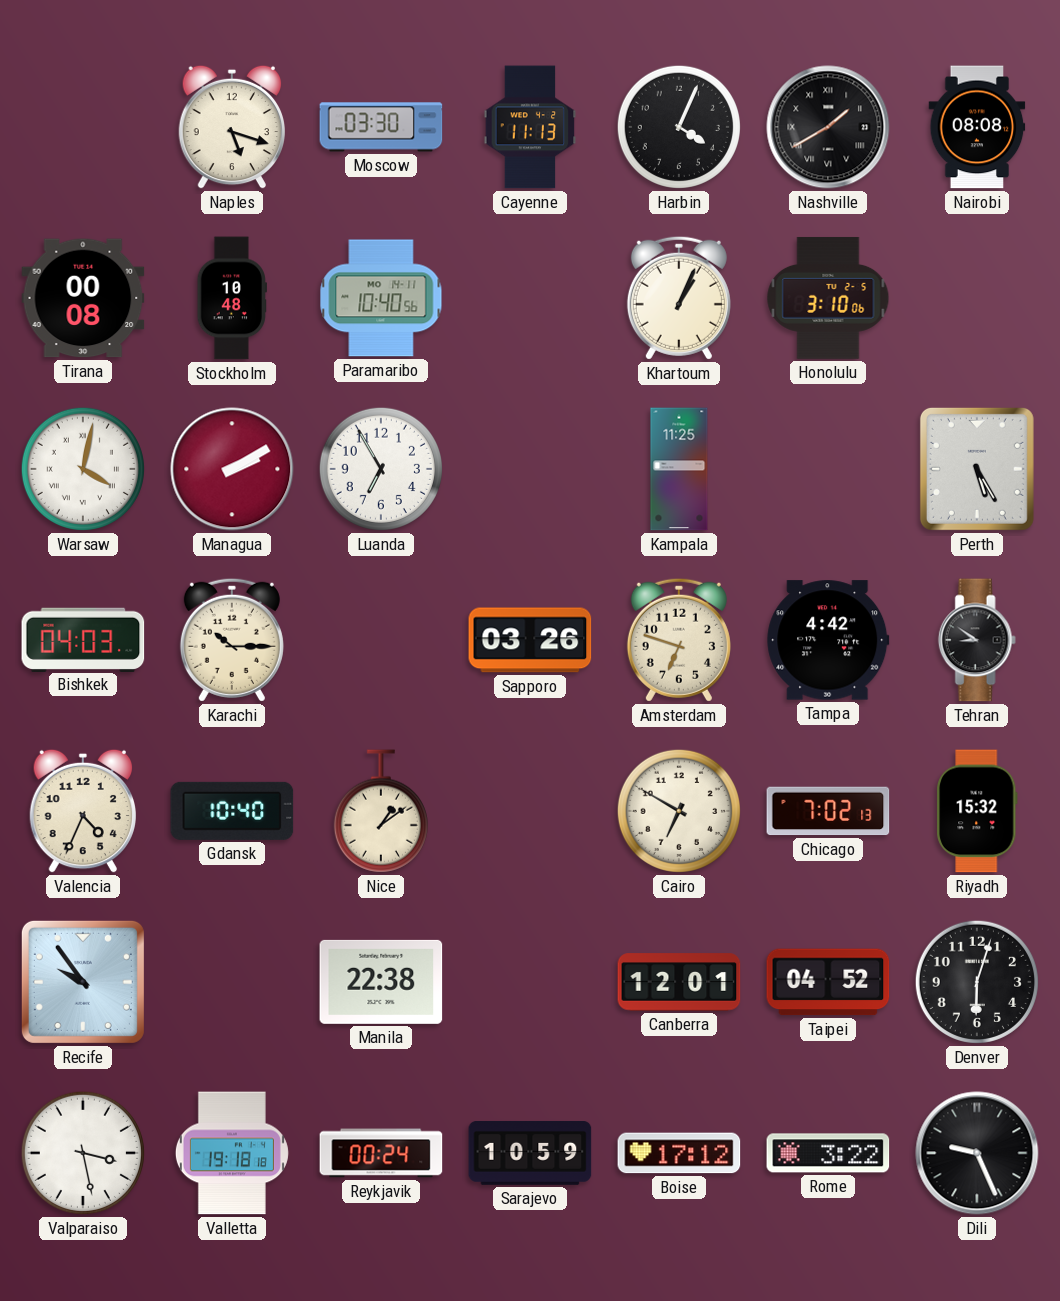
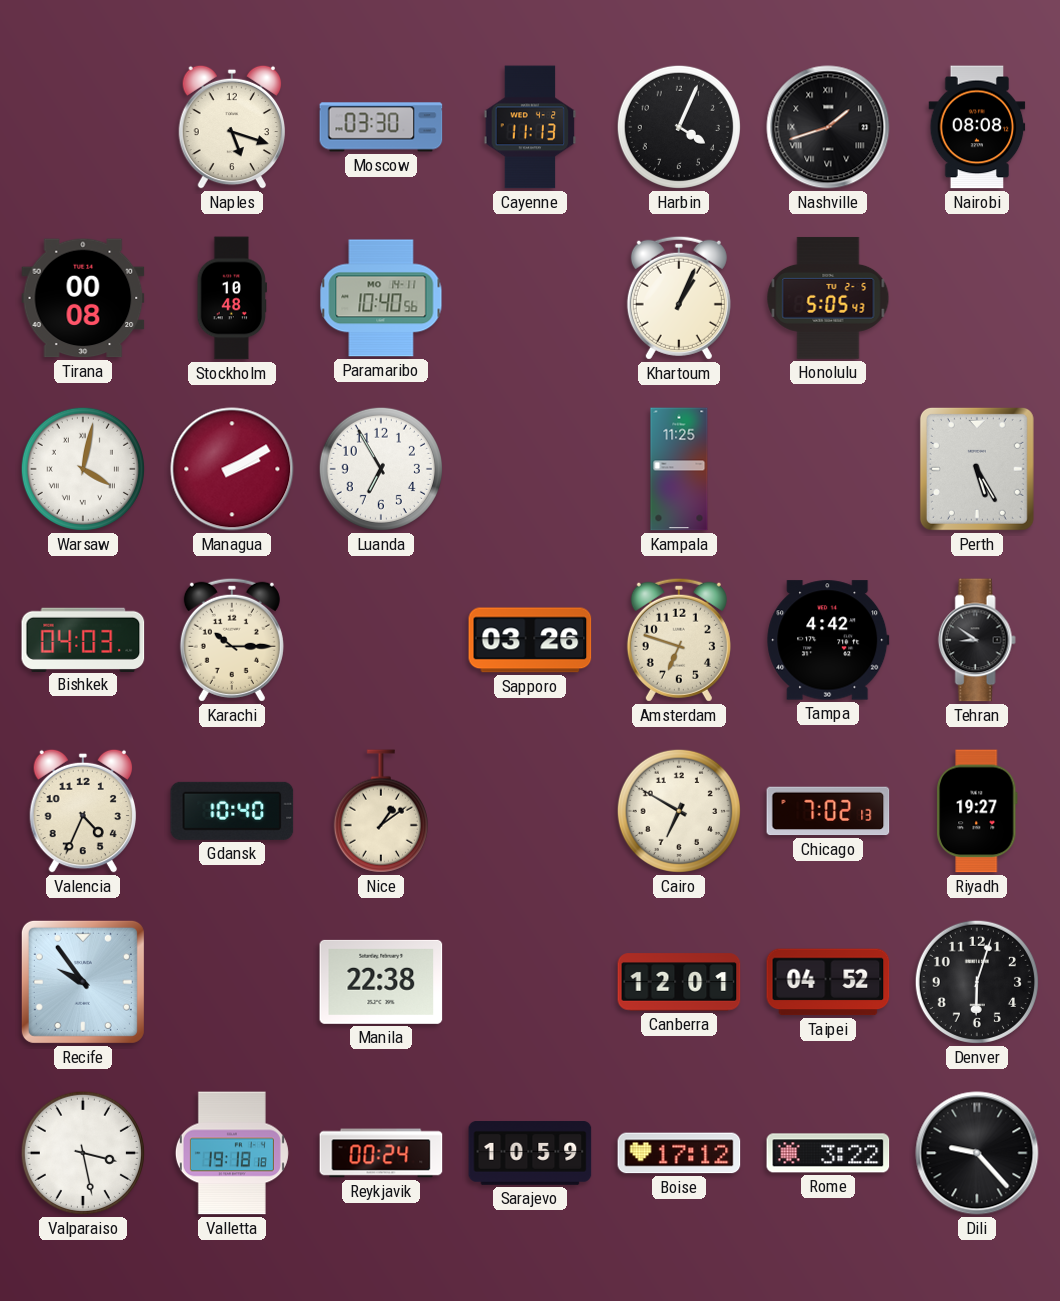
Nashville: 1:40 -> 1:42
Honolulu: 3:10 -> 5:05
Riyadh: 15:32 -> 19:27
Dili: 9:26 -> 9:23
